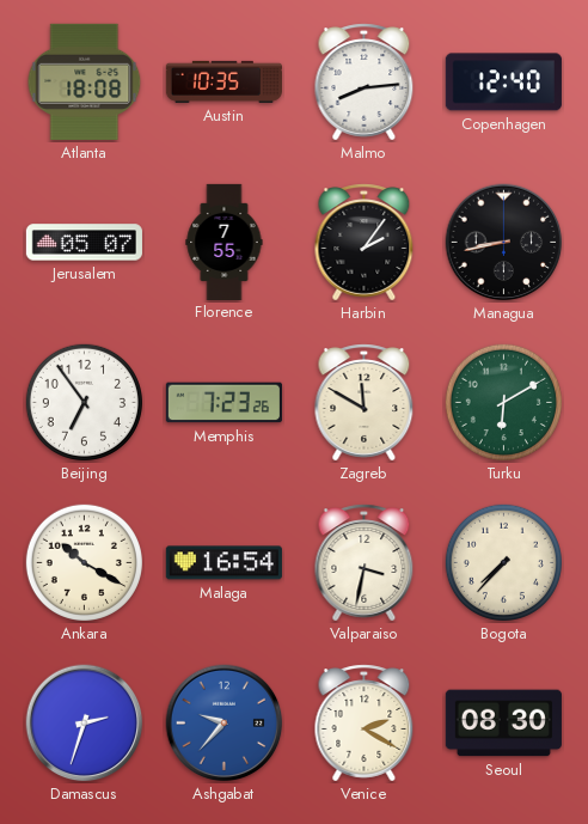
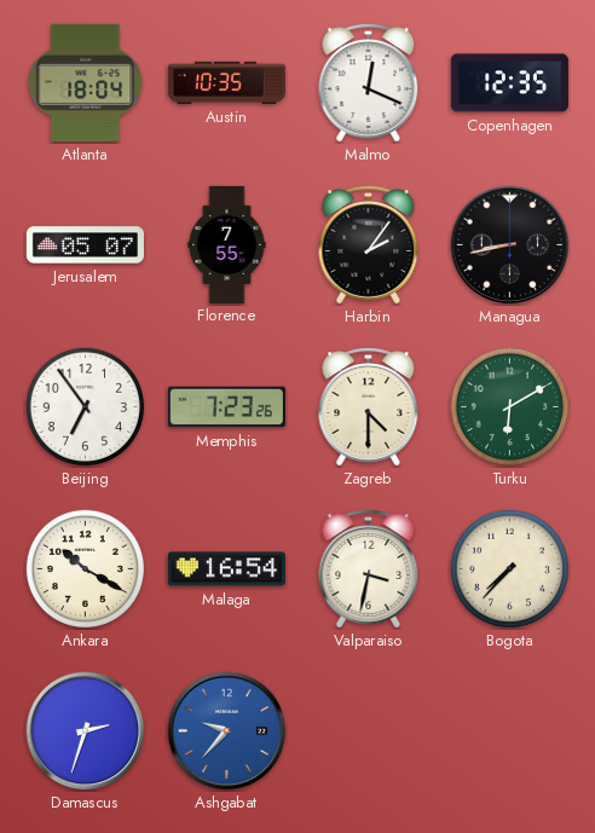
Atlanta: 18:08 -> 18:04
Malmo: 8:14 -> 12:19
Copenhagen: 12:40 -> 12:35
Zagreb: 11:50 -> 4:30
Venice: 2:20 -> none
Seoul: 08:30 -> none
